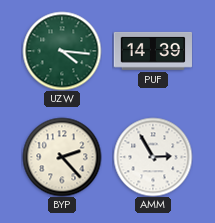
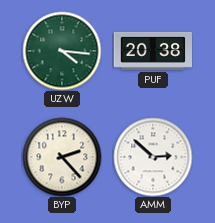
PUF: 14:39 -> 20:38
AMM: 2:55 -> 2:52
